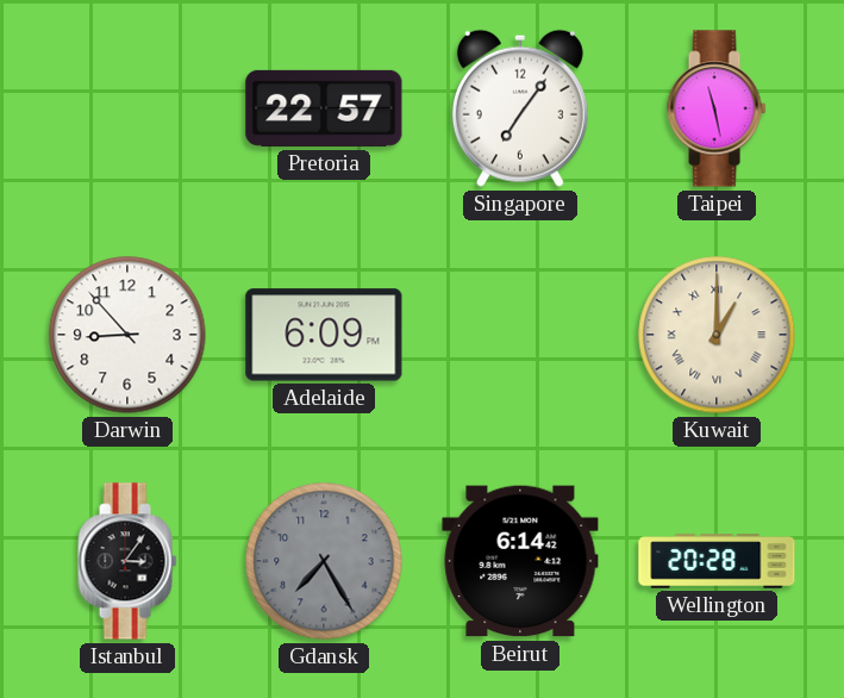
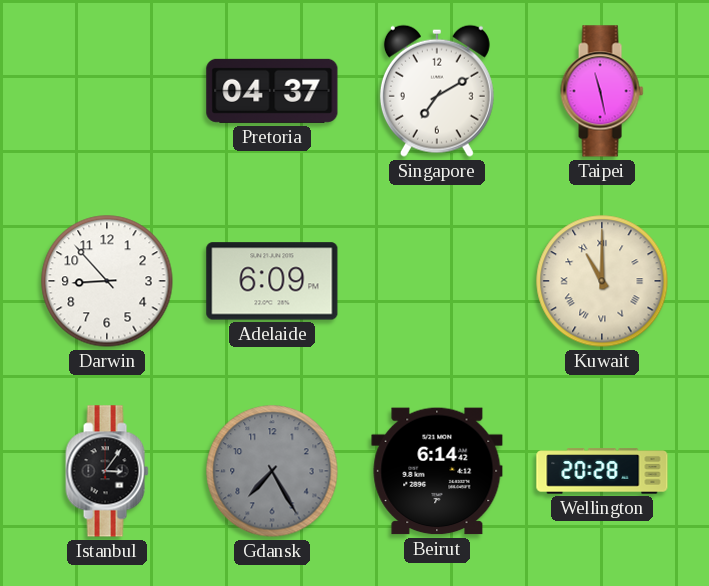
Pretoria: 22:57 -> 04:37
Singapore: 7:06 -> 7:10
Kuwait: 1:00 -> 11:00
